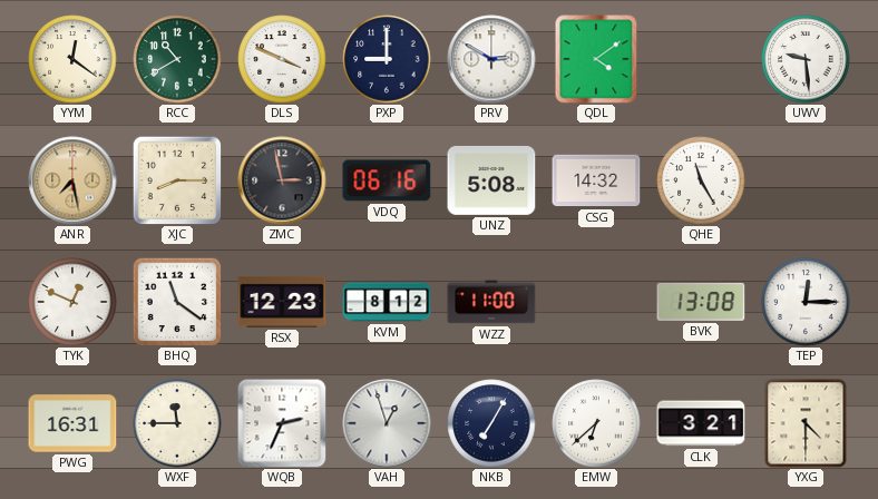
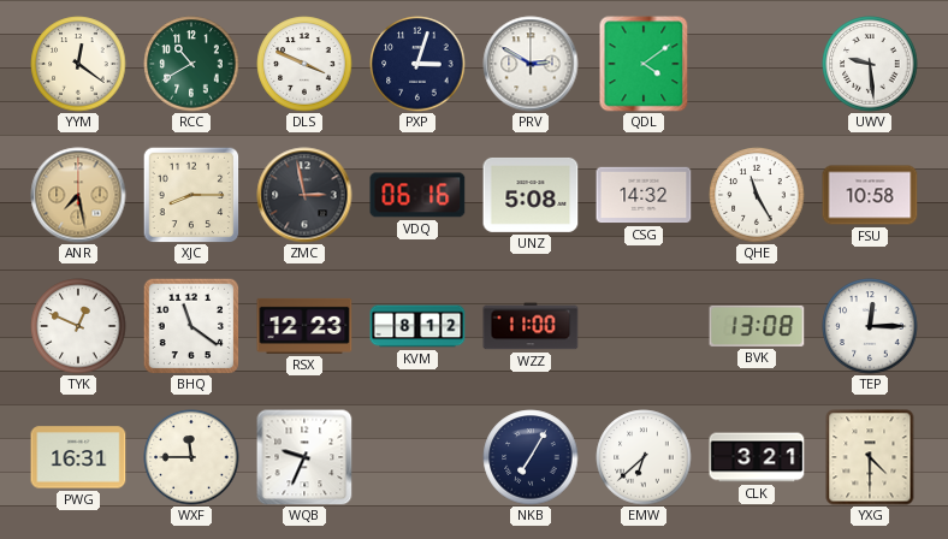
PXP: 9:00 -> 3:03
FSU: none -> 10:58
WQB: 2:34 -> 9:34
VAH: 12:57 -> none
